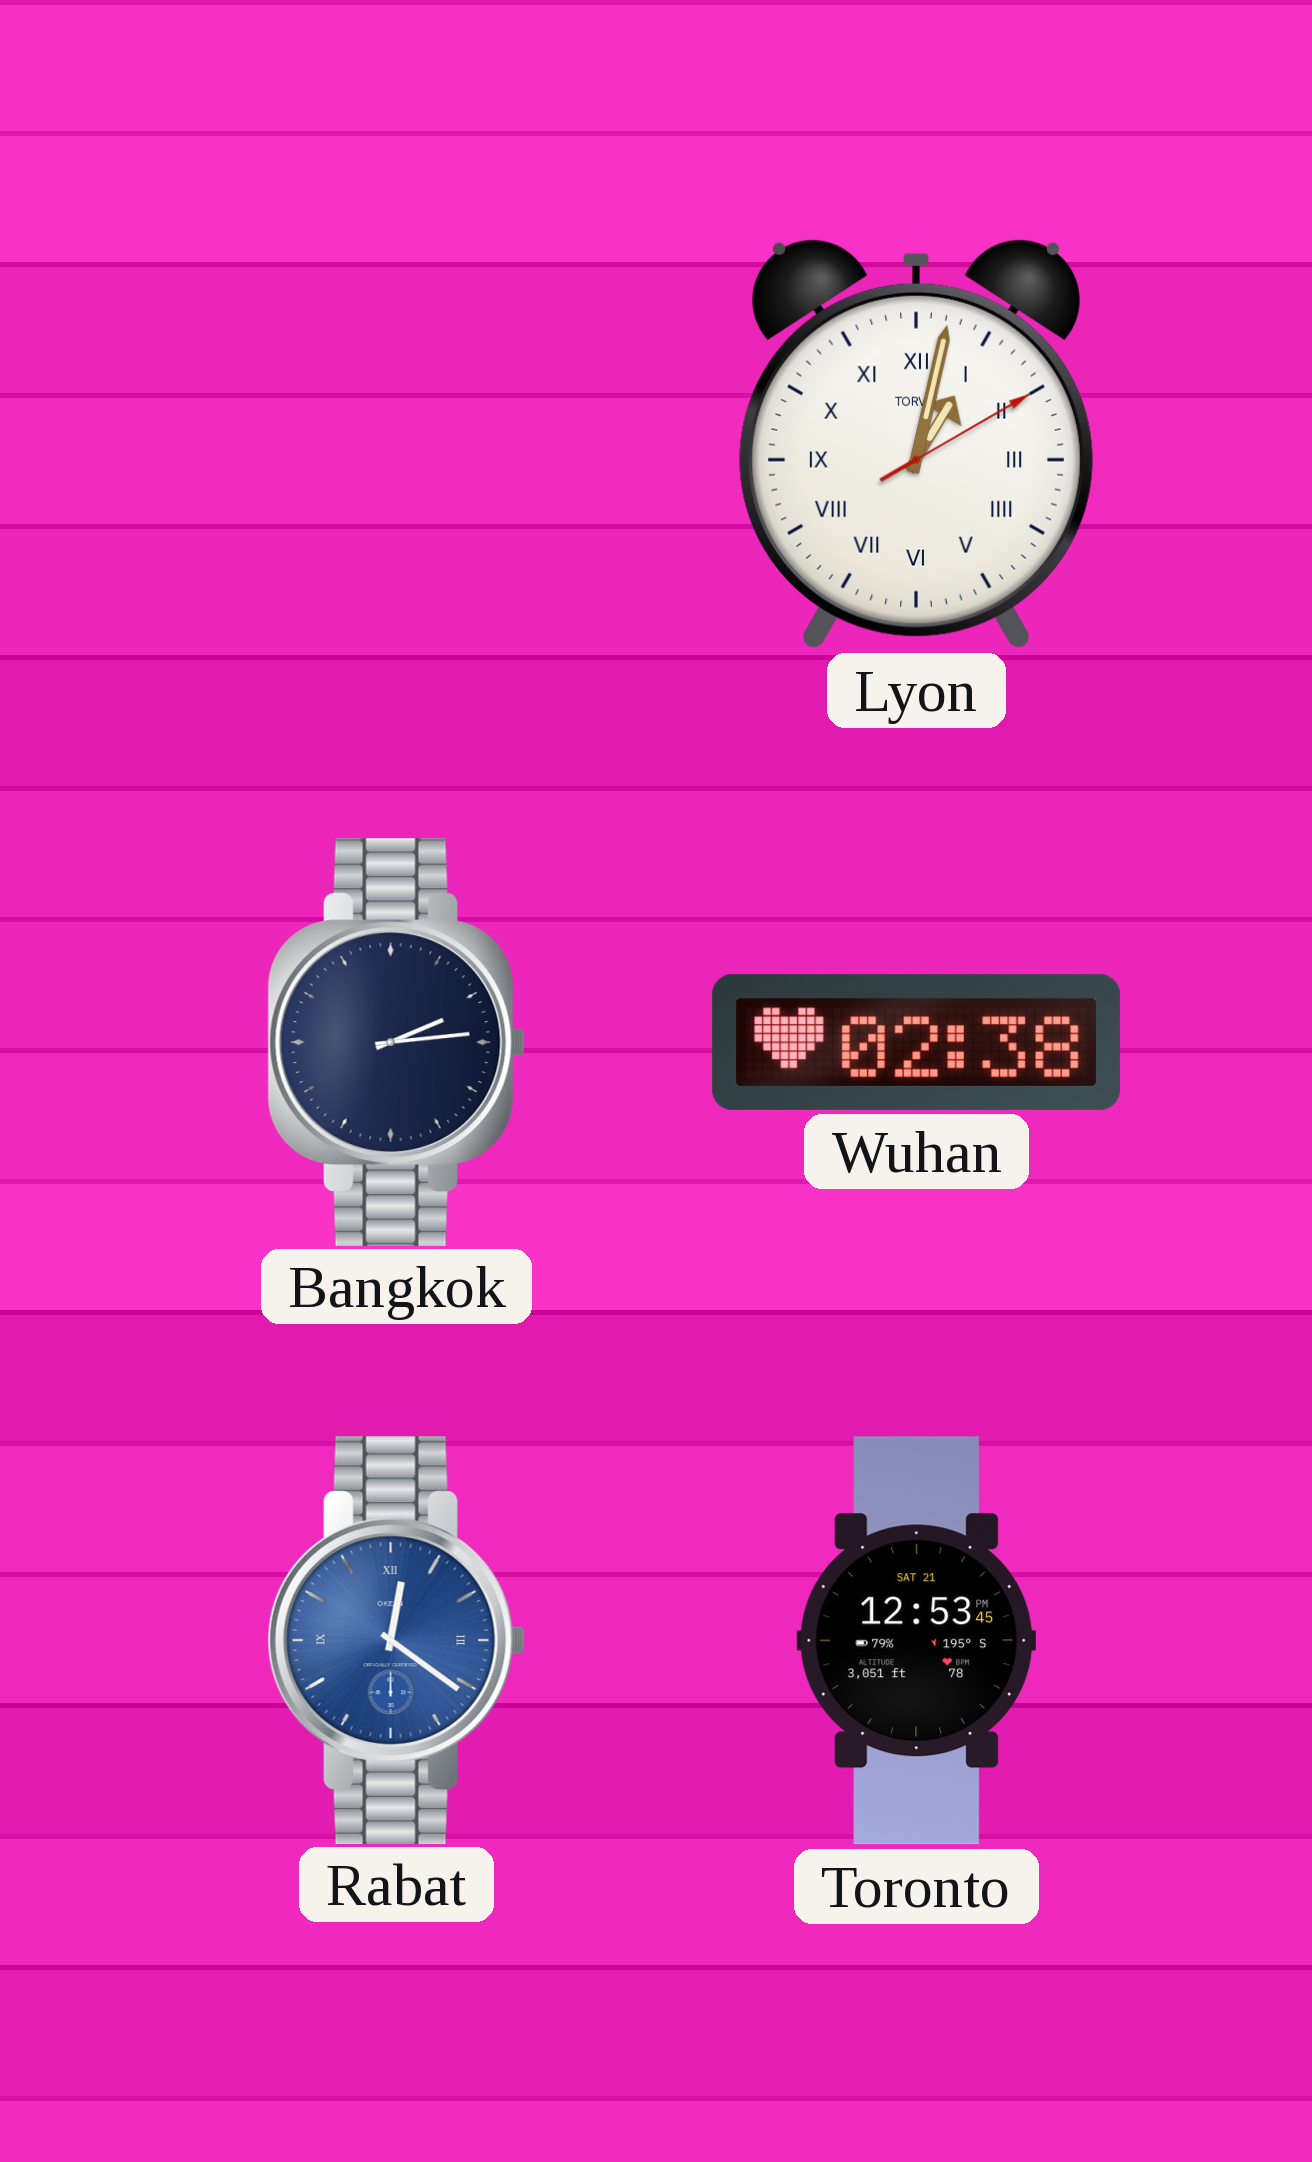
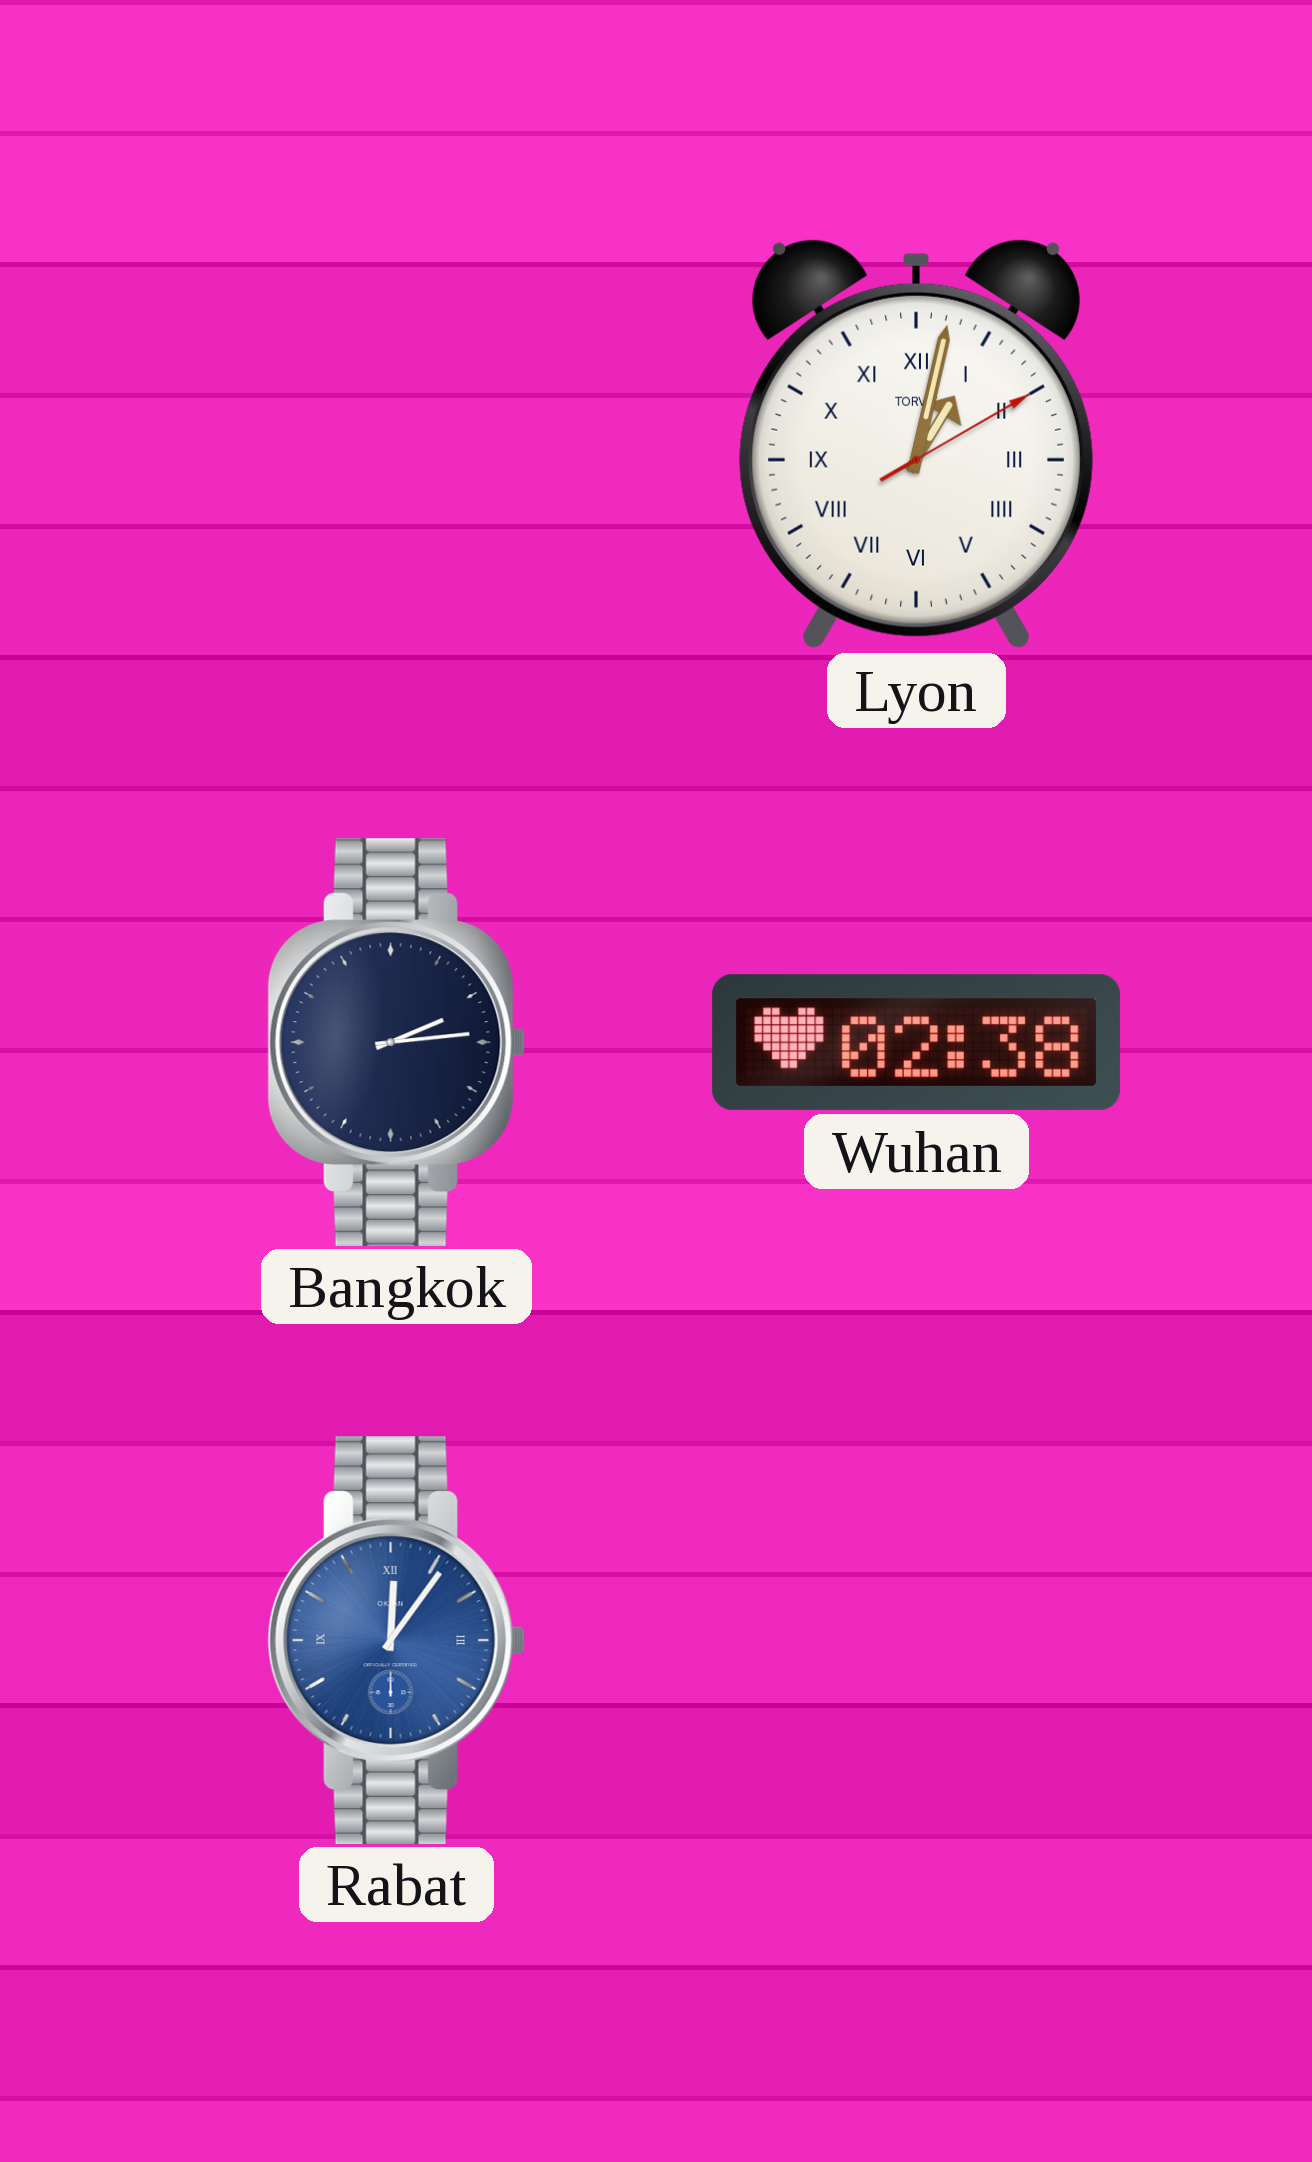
Rabat: 12:21 -> 12:06
Toronto: 12:53 -> none
